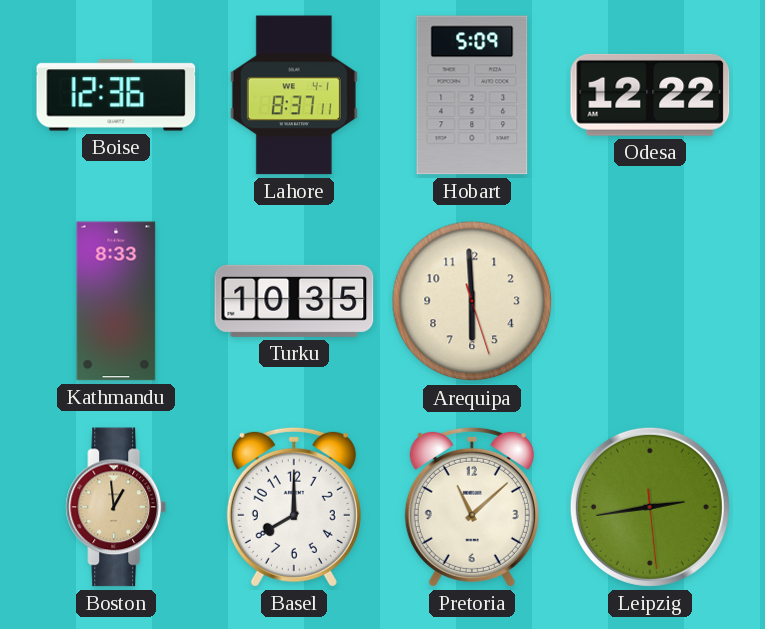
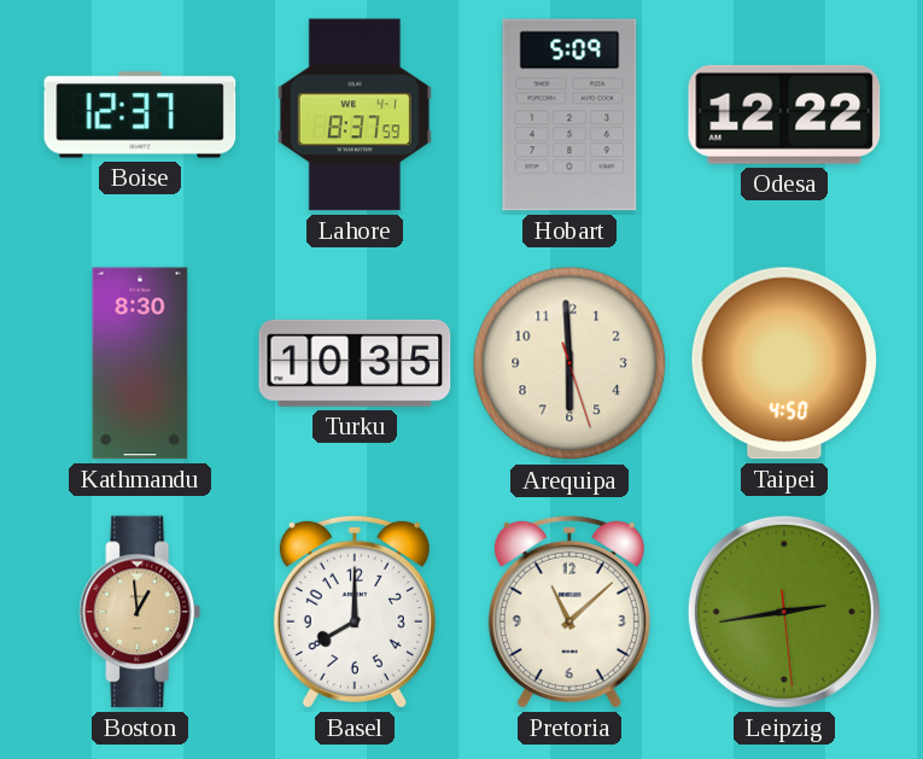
Boise: 12:36 -> 12:37
Lahore: 8:37:11 -> 8:37:59
Kathmandu: 8:33 -> 8:30
Taipei: none -> 4:50
